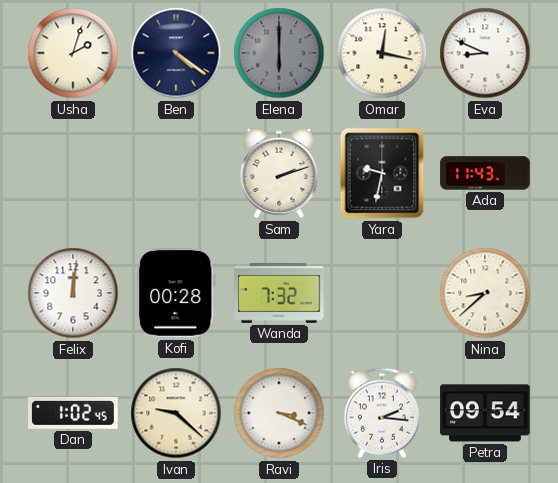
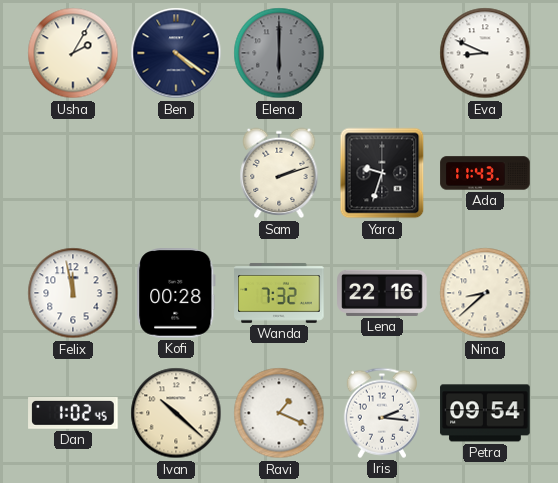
Usha: 2:03 -> 2:05
Omar: 12:17 -> none
Yara: 9:32 -> 9:33
Felix: 12:01 -> 11:58
Lena: none -> 22:16
Ivan: 9:22 -> 10:22
Ravi: 3:19 -> 1:19
